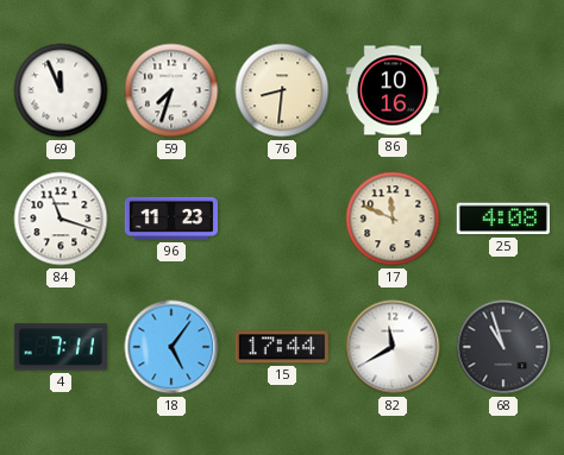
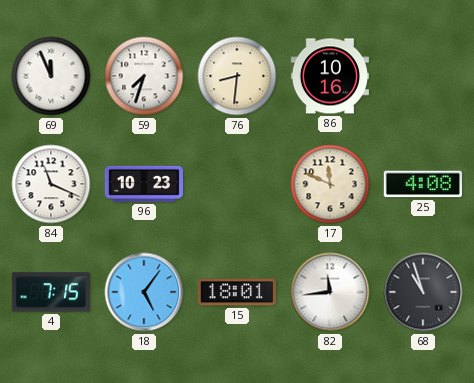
84: 11:18 -> 11:19
96: 11:23 -> 10:23
4: 7:11 -> 7:15
15: 17:44 -> 18:01
82: 11:40 -> 11:44
